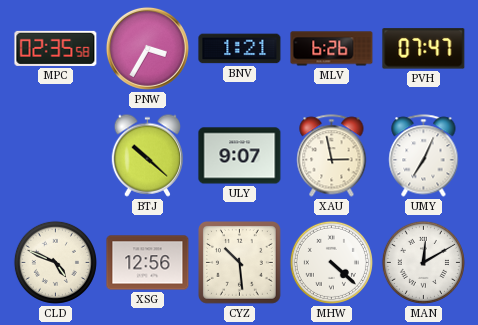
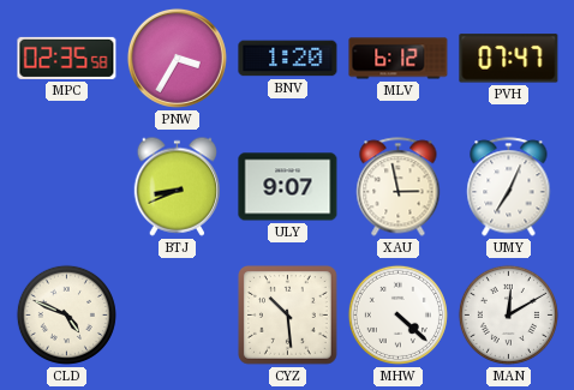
BNV: 1:21 -> 1:20
MLV: 6:26 -> 6:12
BTJ: 10:22 -> 8:41
XSG: 12:56 -> none
